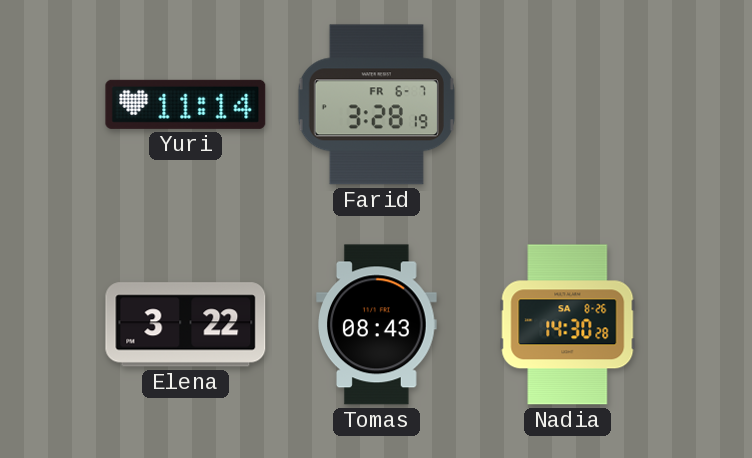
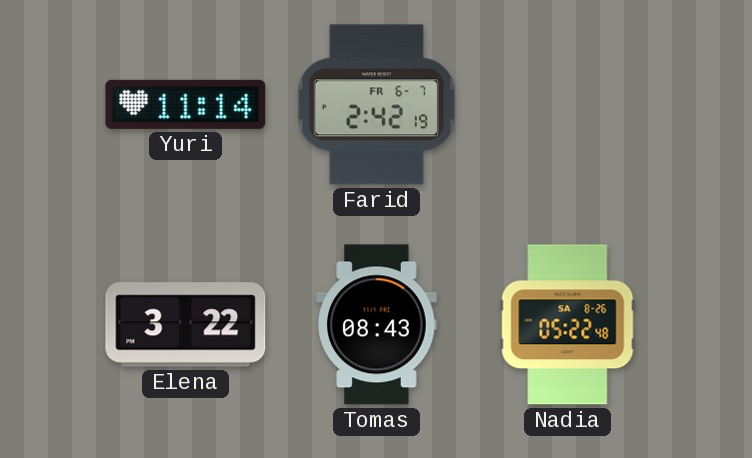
Farid: 3:28 -> 2:42
Nadia: 14:30 -> 05:22
